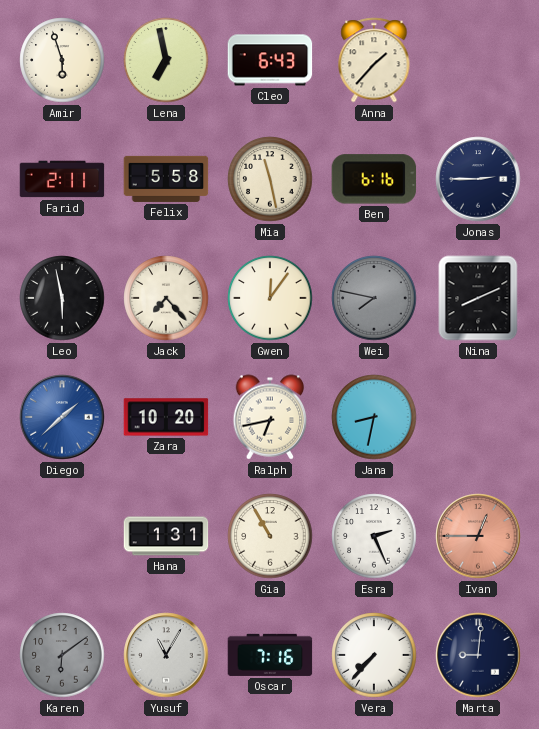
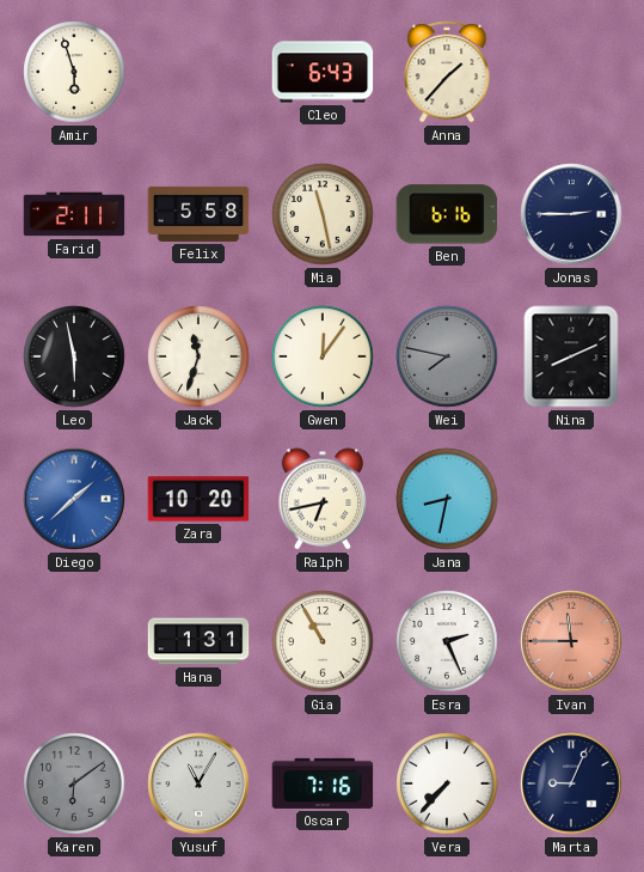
Lena: 6:58 -> none
Jack: 7:23 -> 11:33
Ivan: 12:45 -> 11:45
Marta: 9:01 -> 9:04
